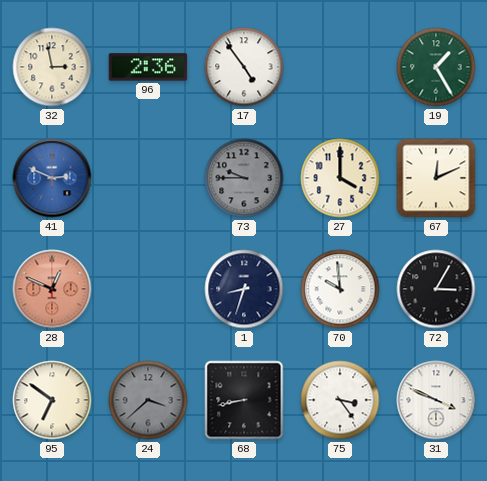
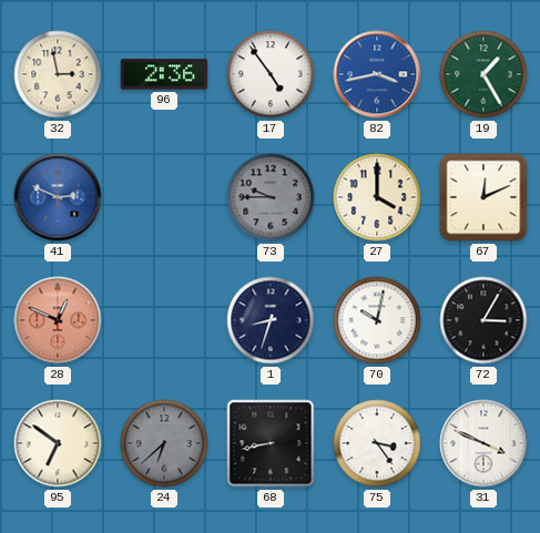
82: none -> 3:43
70: 9:59 -> 10:02
24: 3:38 -> 6:38
